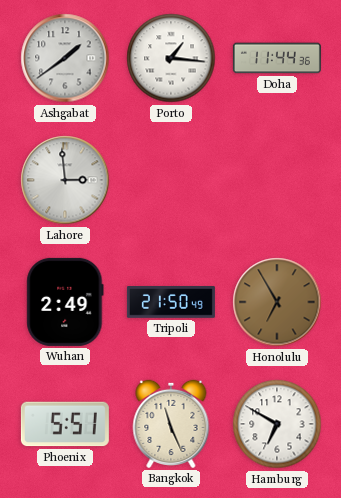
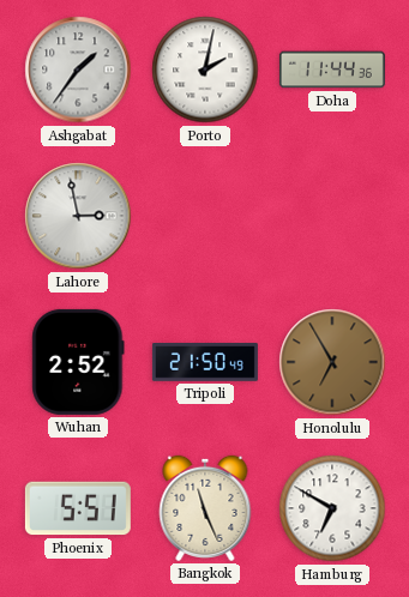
Ashgabat: 1:39 -> 1:36
Porto: 1:16 -> 2:02
Lahore: 2:59 -> 2:58
Wuhan: 2:49 -> 2:52
